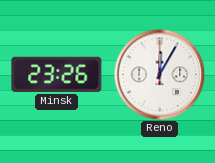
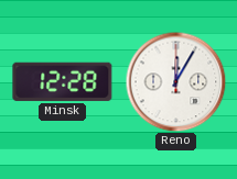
Minsk: 23:26 -> 12:28
